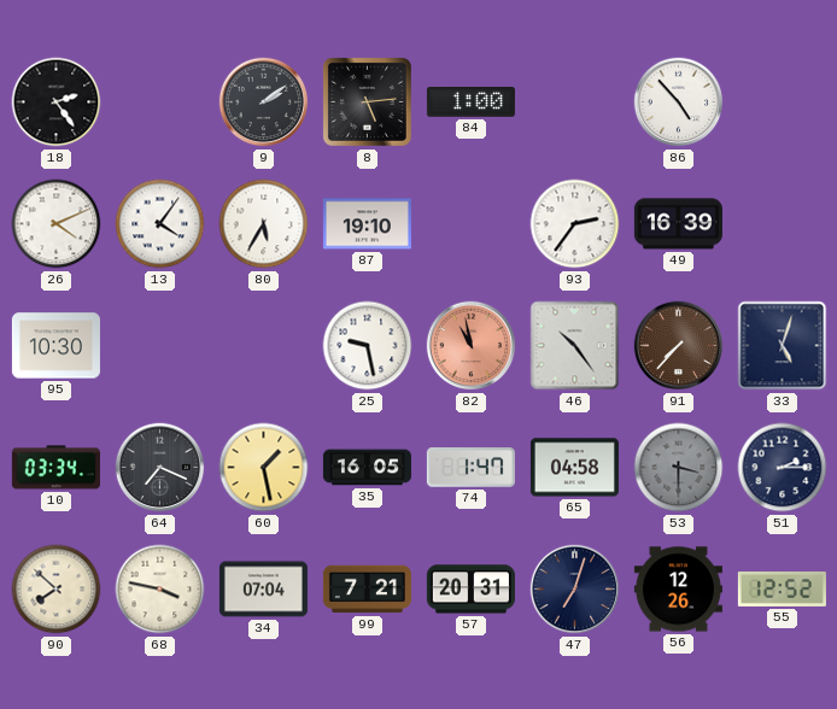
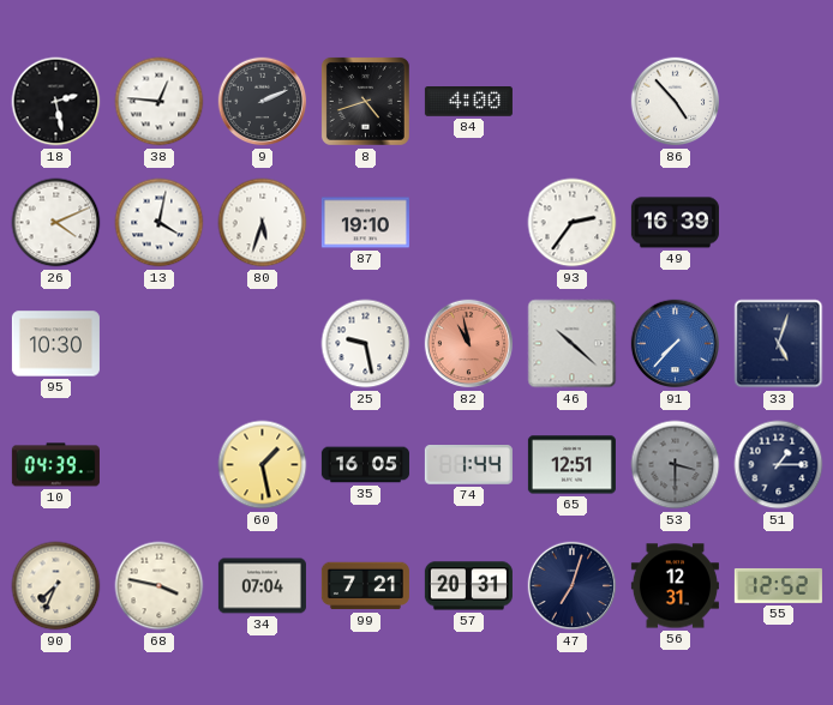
18: 2:24 -> 2:28
38: none -> 12:46
9: 2:09 -> 2:11
8: 5:14 -> 4:42
84: 1:00 -> 4:00
13: 4:06 -> 4:02
80: 5:35 -> 5:33
46: 10:24 -> 10:22
91 dial: brown -> blue
10: 03:34 -> 04:39
64: 7:19 -> none
74: 1:47 -> 1:44
65: 04:58 -> 12:51
51: 2:15 -> 1:15
90: 7:52 -> 7:34
56: 12:26 -> 12:31
